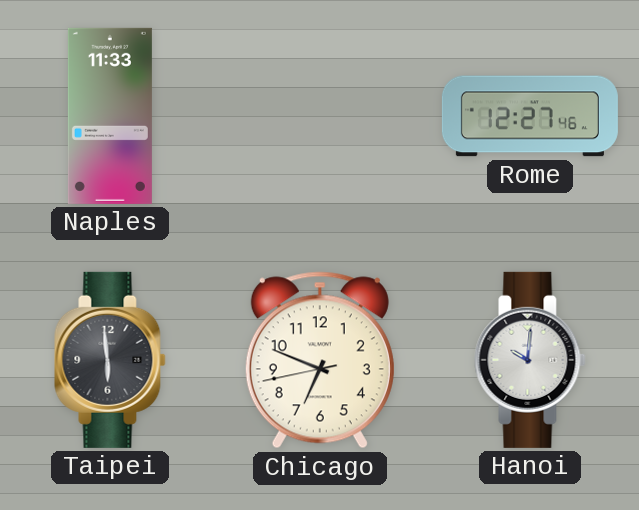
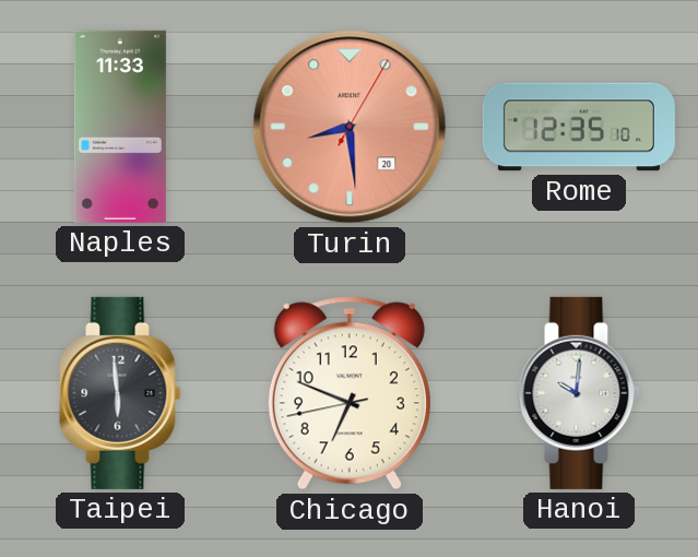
Turin: none -> 8:29
Rome: 12:27 -> 12:35
